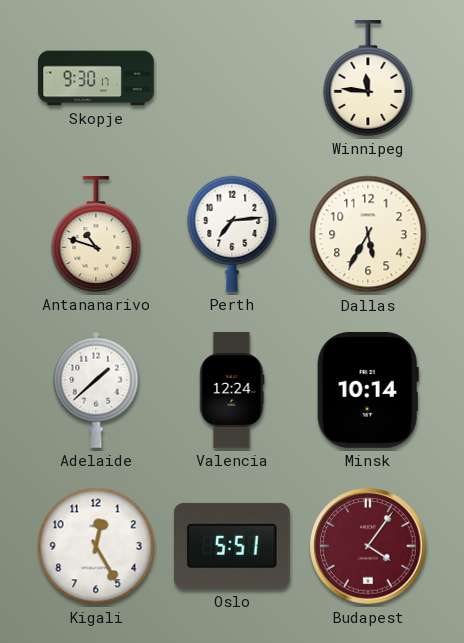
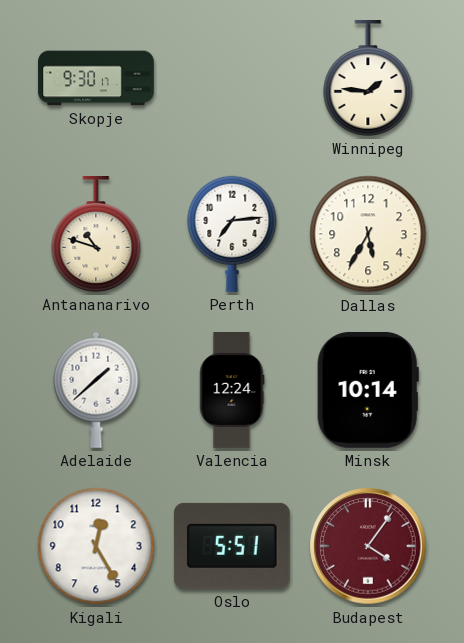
Winnipeg: 11:46 -> 1:46
